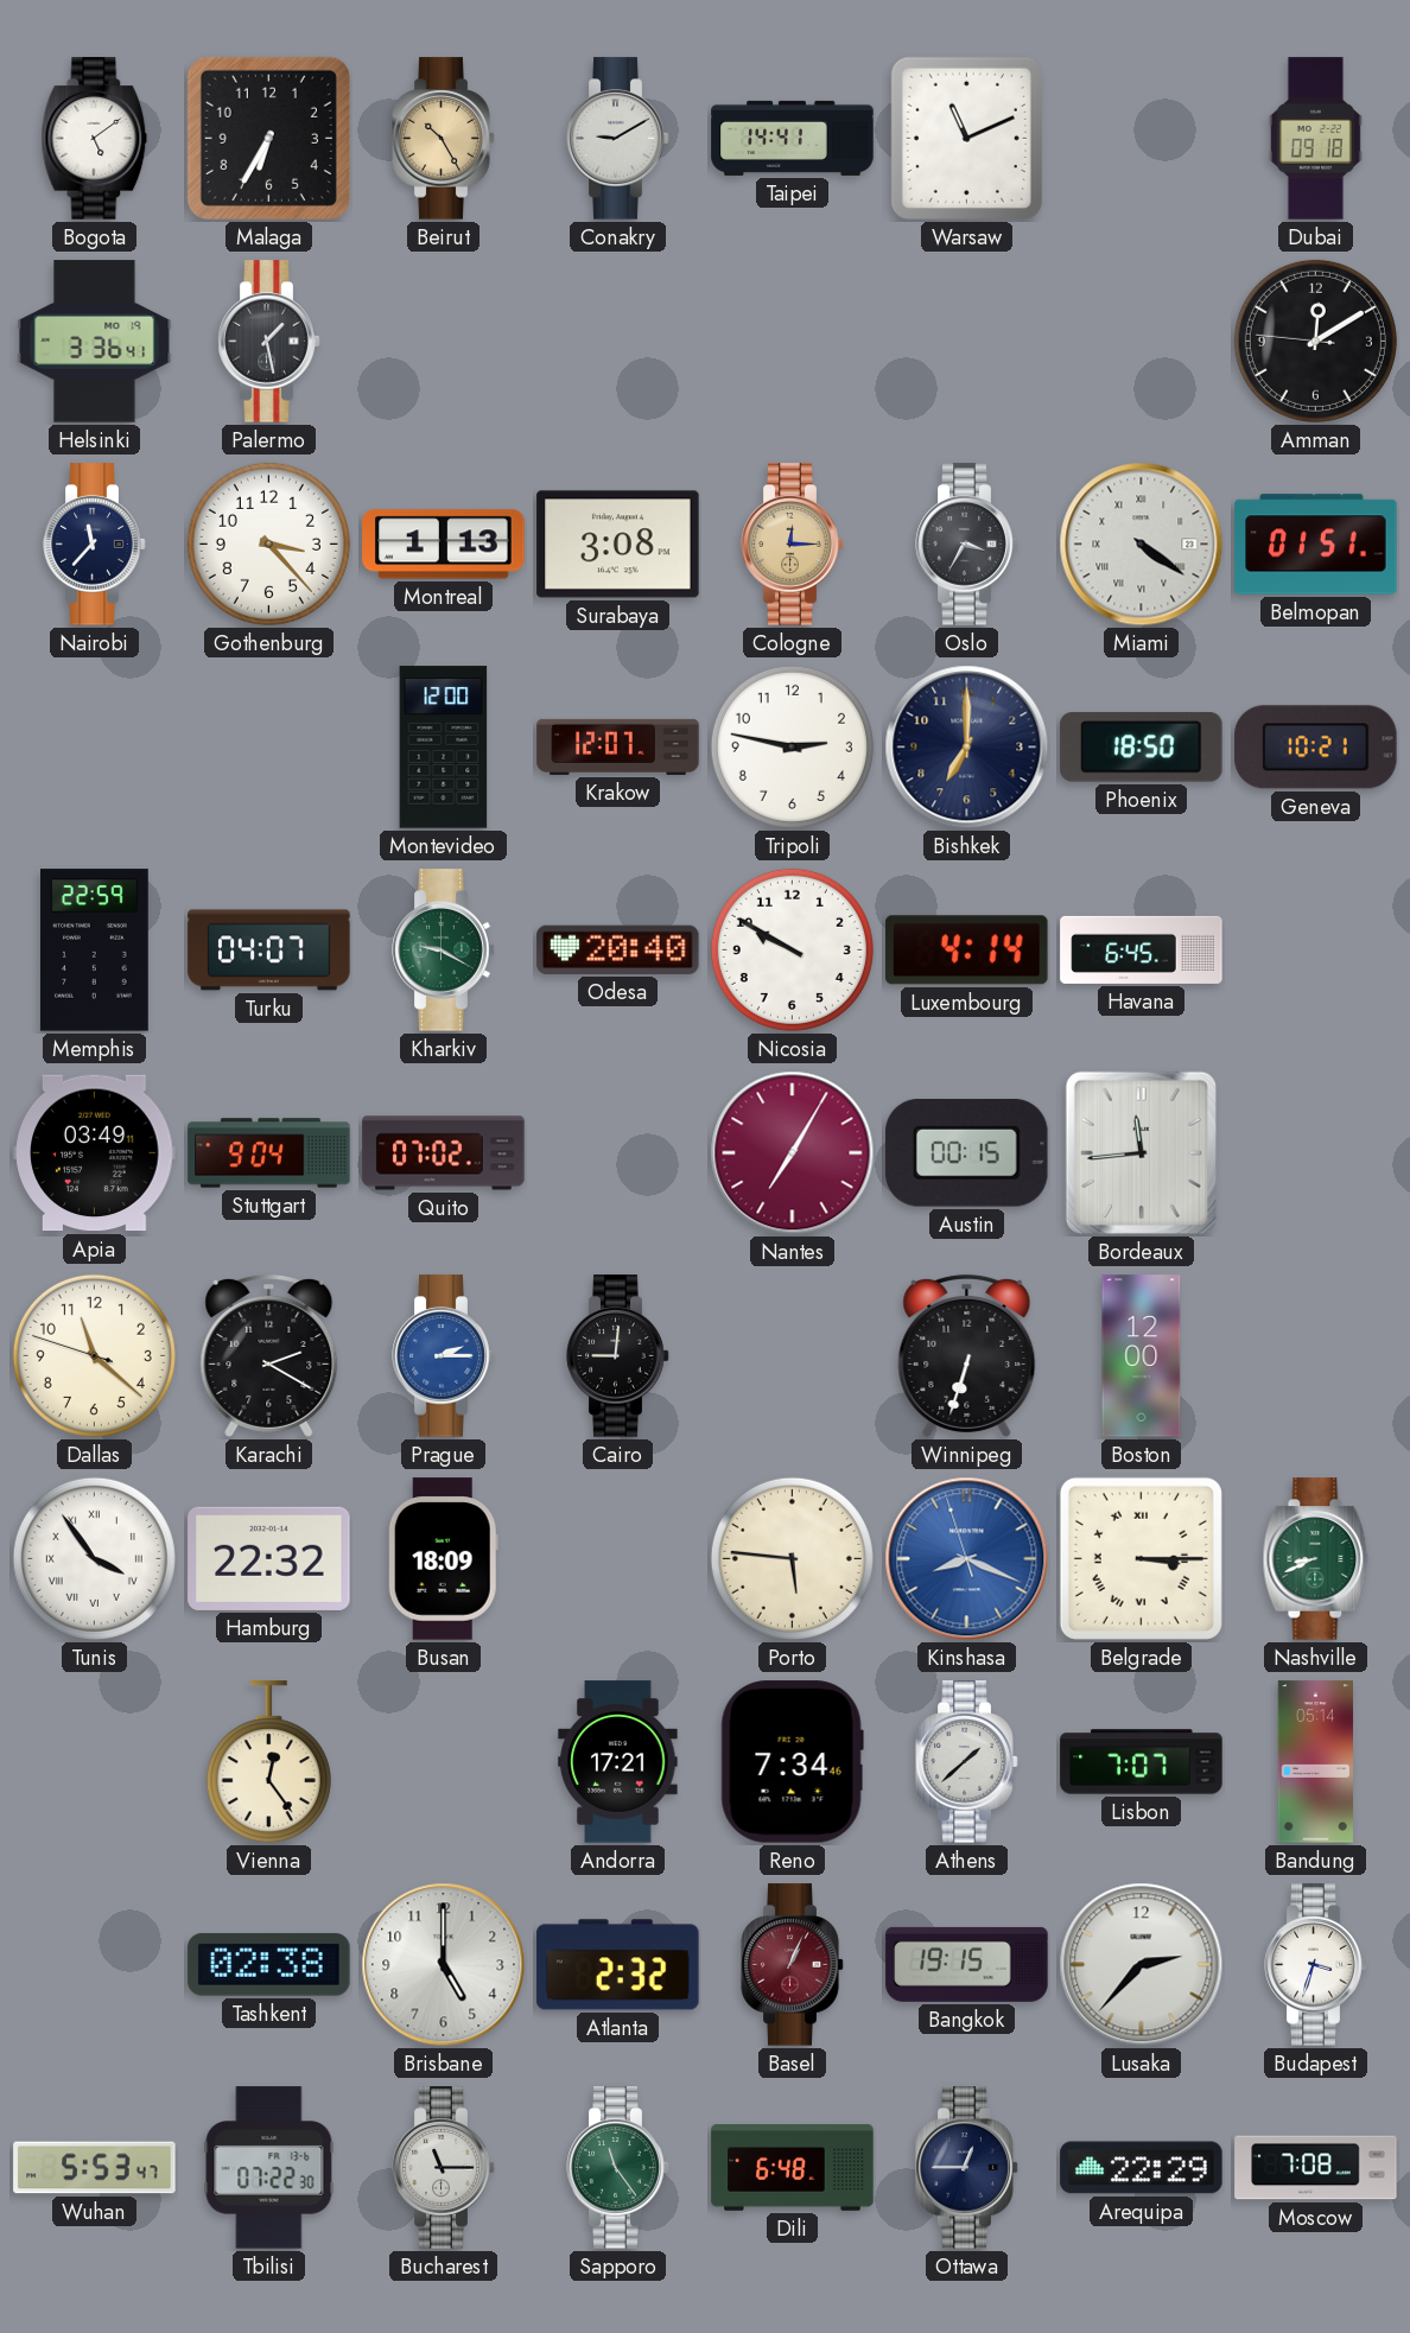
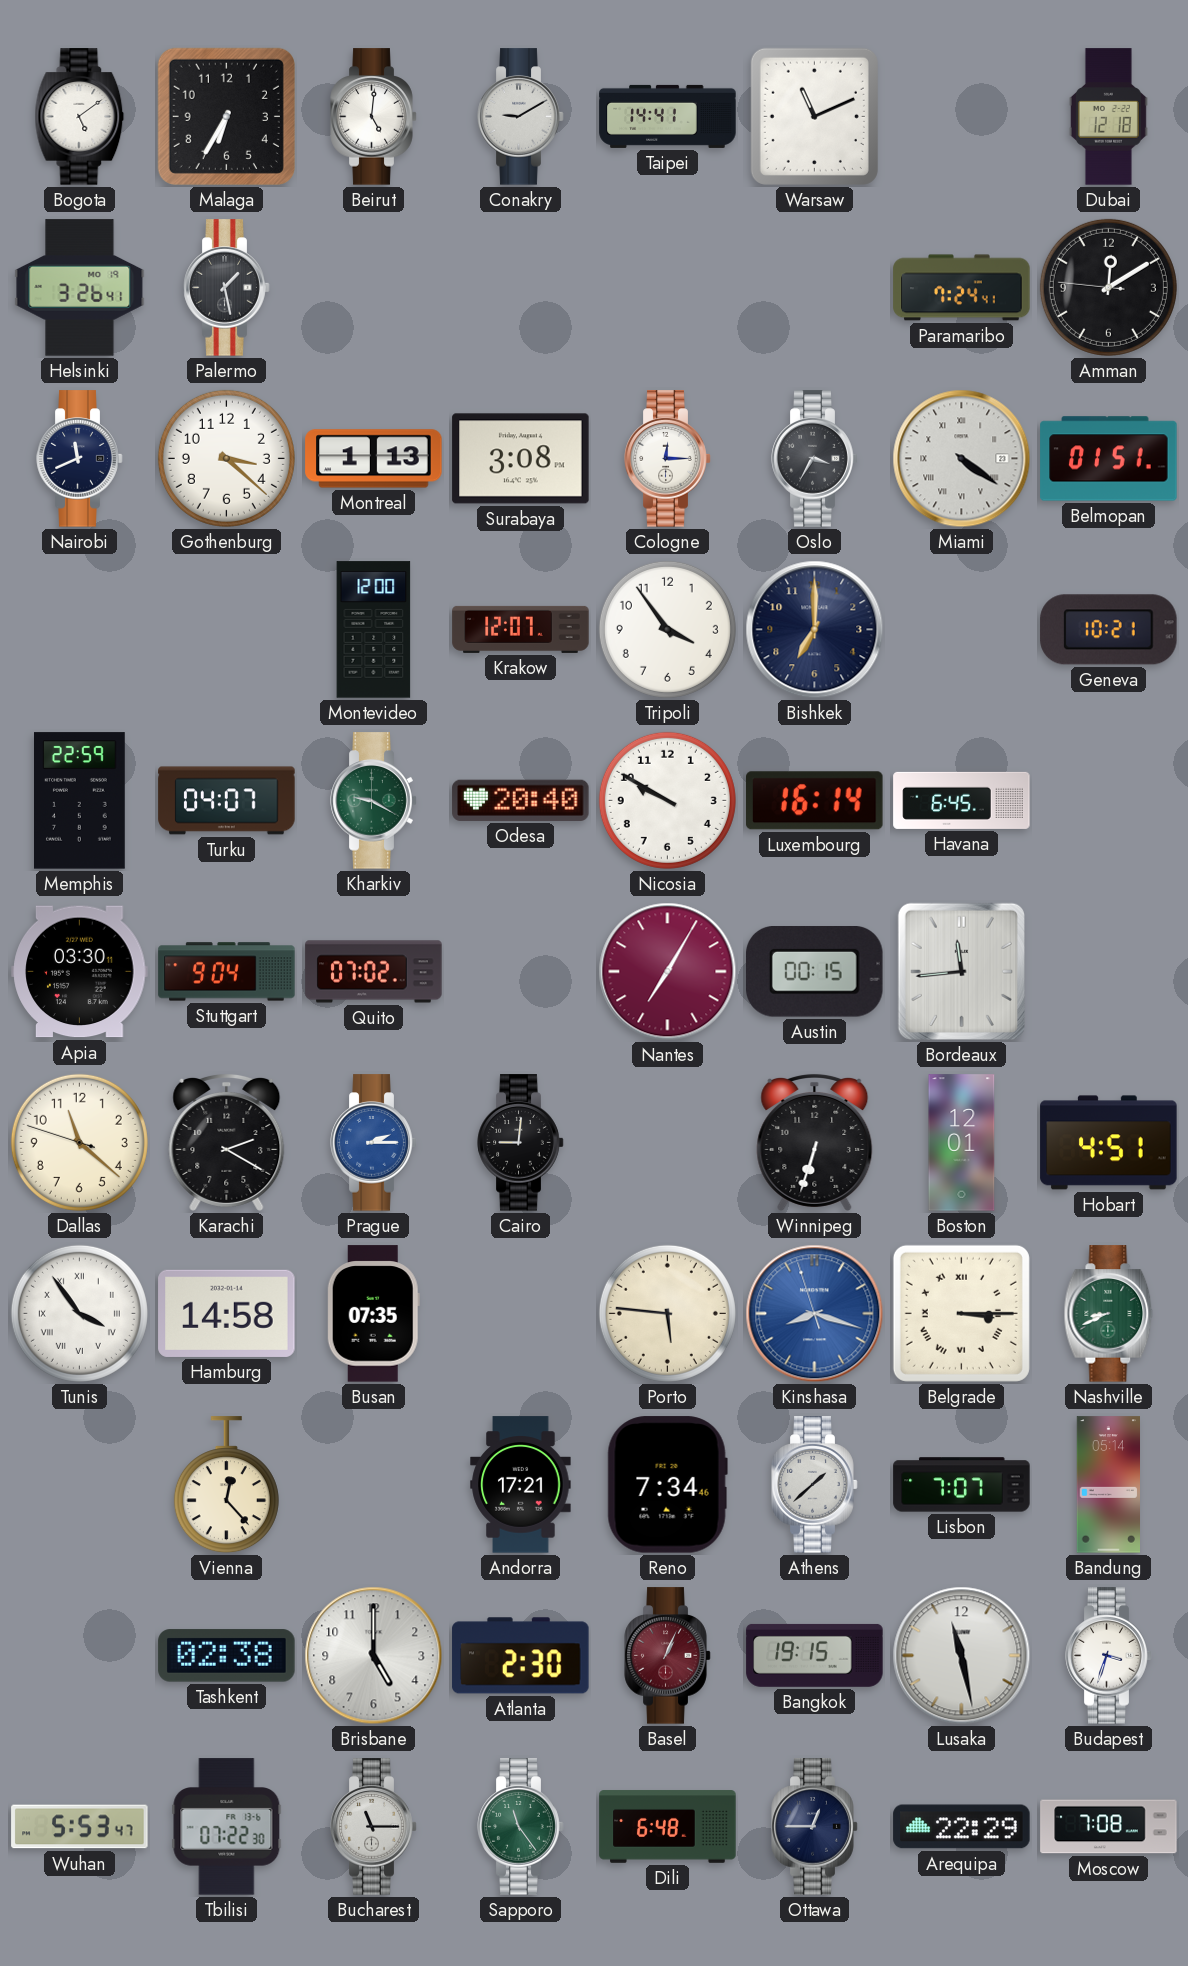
Beirut: 10:25 -> 5:01
Beirut dial: champagne -> white
Dubai: 09:18 -> 12:18
Helsinki: 3:36 -> 3:26
Paramaribo: none -> 7:24
Nairobi: 11:37 -> 11:41
Gothenburg: 3:23 -> 3:22
Cologne dial: champagne -> white
Tripoli: 2:47 -> 3:54
Phoenix: 18:50 -> none
Luxembourg: 4:14 -> 16:14
Apia: 03:49 -> 03:30
Boston: 12:00 -> 12:01
Hobart: none -> 4:51
Hamburg: 22:32 -> 14:58
Busan: 18:09 -> 07:35
Kinshasa: 8:18 -> 8:17
Vienna: 12:24 -> 12:23
Atlanta: 2:32 -> 2:30
Lusaka: 2:37 -> 11:28
